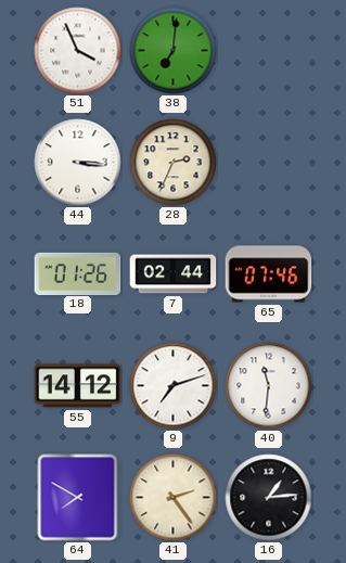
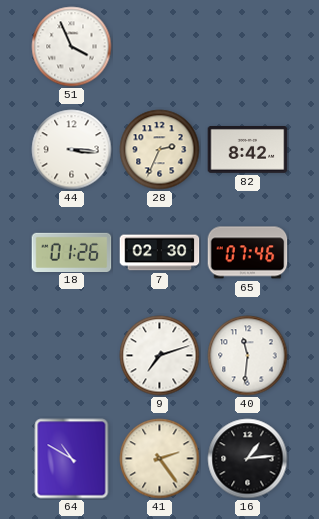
38: 7:01 -> none
82: none -> 8:42
7: 02:44 -> 02:30
55: 14:12 -> none
64: 7:50 -> 10:50
